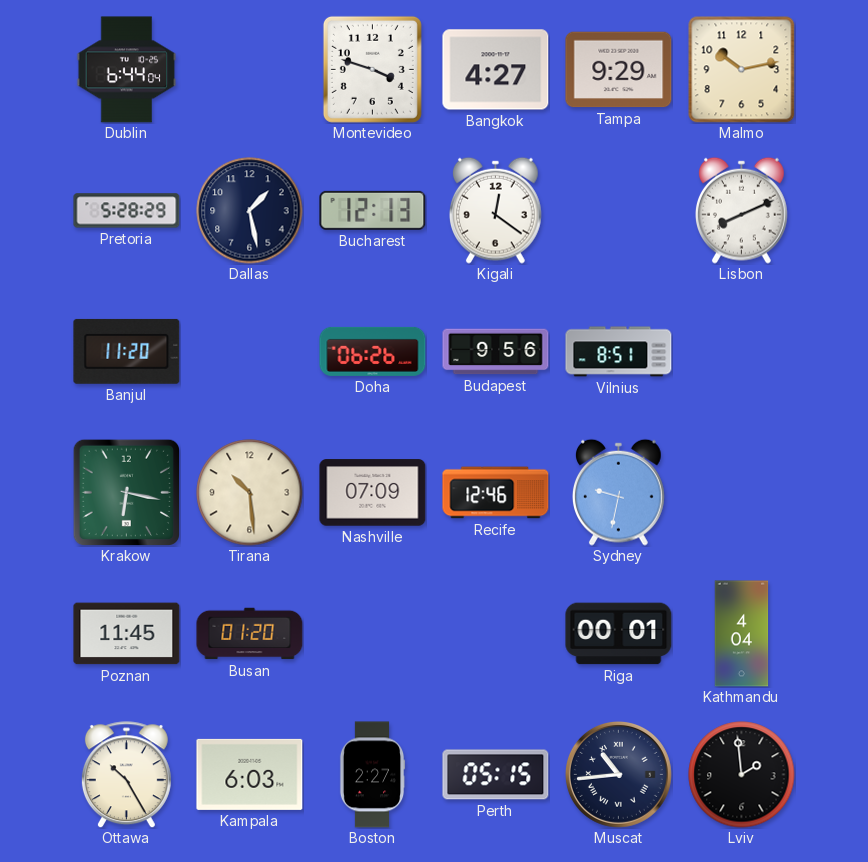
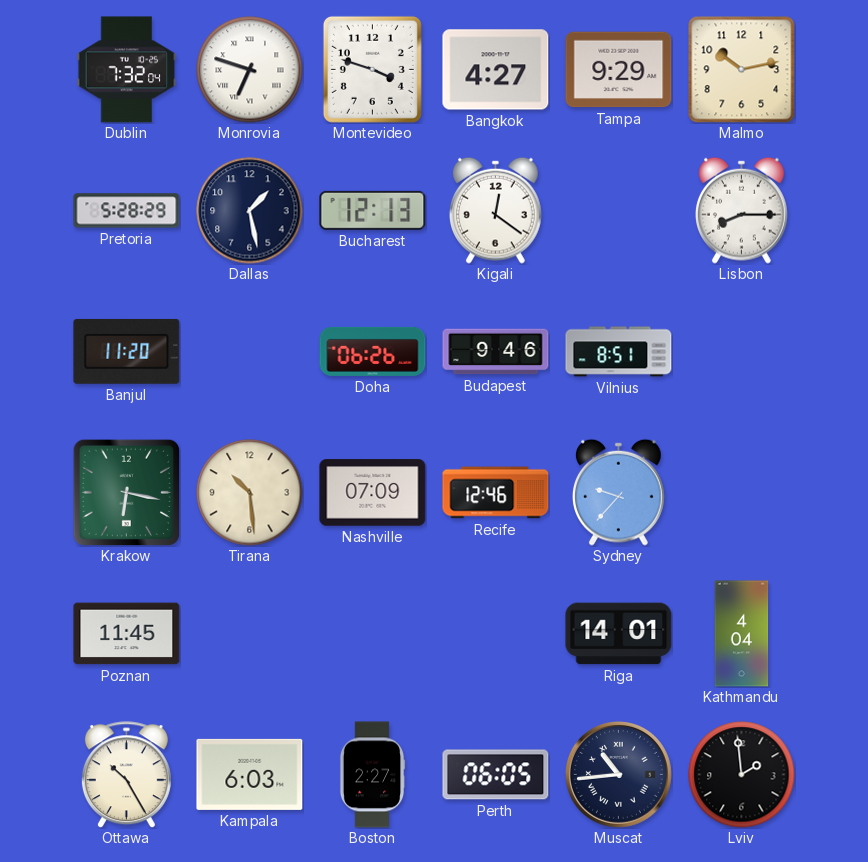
Dublin: 6:44 -> 7:32
Monrovia: none -> 6:48
Lisbon: 8:11 -> 8:15
Budapest: 9:56 -> 9:46
Sydney: 9:32 -> 9:37
Busan: 01:20 -> none
Riga: 00:01 -> 14:01
Perth: 05:15 -> 06:05
